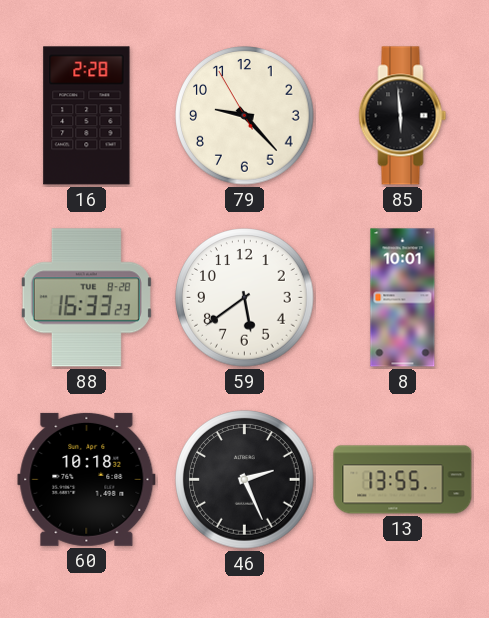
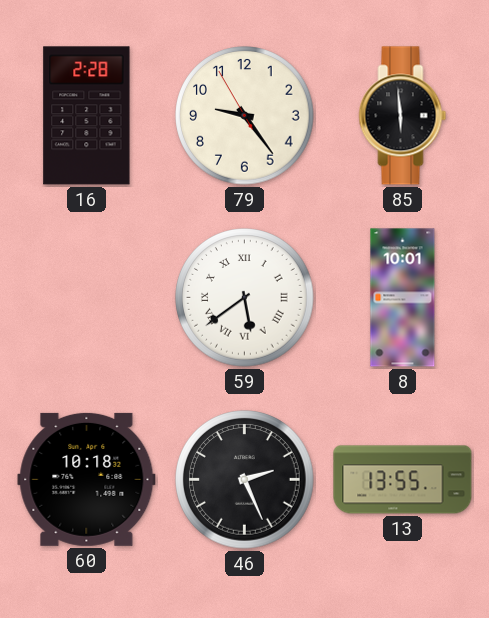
79: 9:22 -> 9:23
88: 16:33 -> none
59 numerals: Arabic -> Roman
